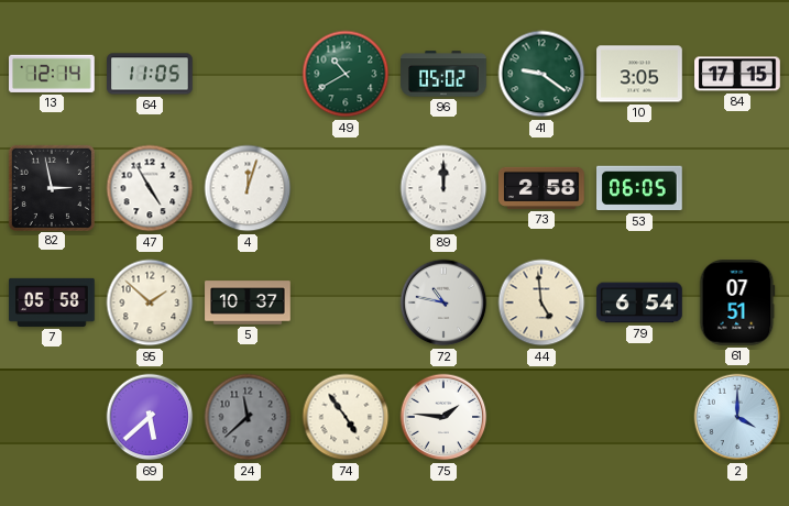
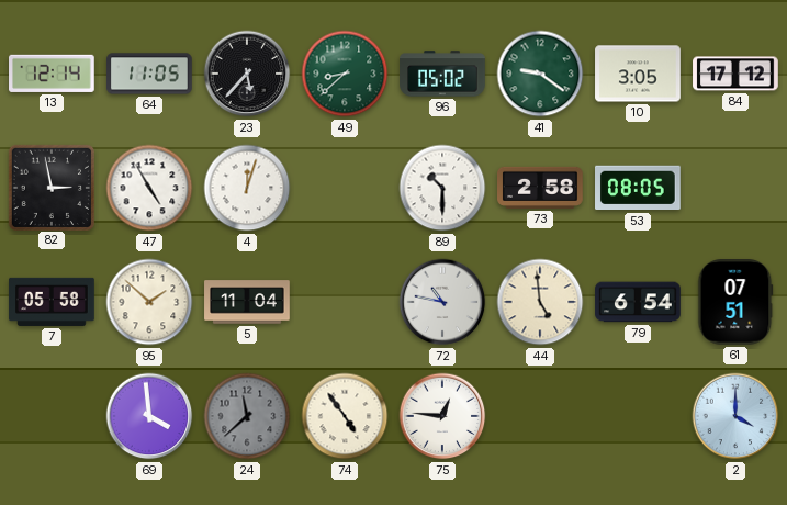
23: none -> 5:37
49: 10:40 -> 8:38
84: 17:15 -> 17:12
89: 12:00 -> 10:30
53: 06:05 -> 08:05
5: 10:37 -> 11:04
69: 5:38 -> 3:59
75: 1:46 -> 12:46
